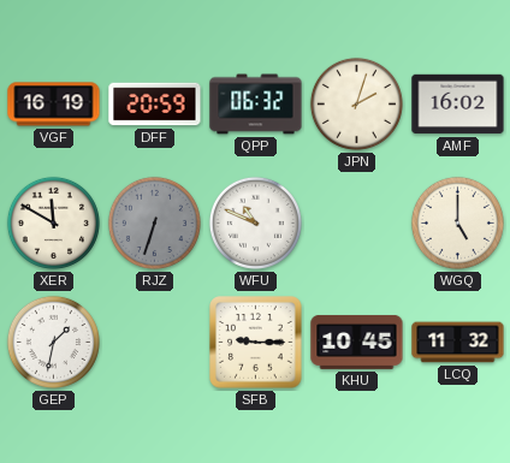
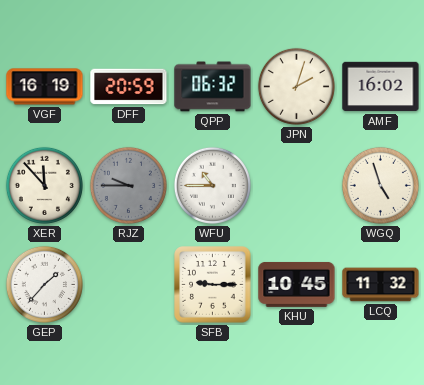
XER: 11:50 -> 11:53
RJZ: 6:33 -> 9:45
WFU: 10:49 -> 10:45
WGQ: 5:00 -> 4:57
GEP: 1:32 -> 1:37
